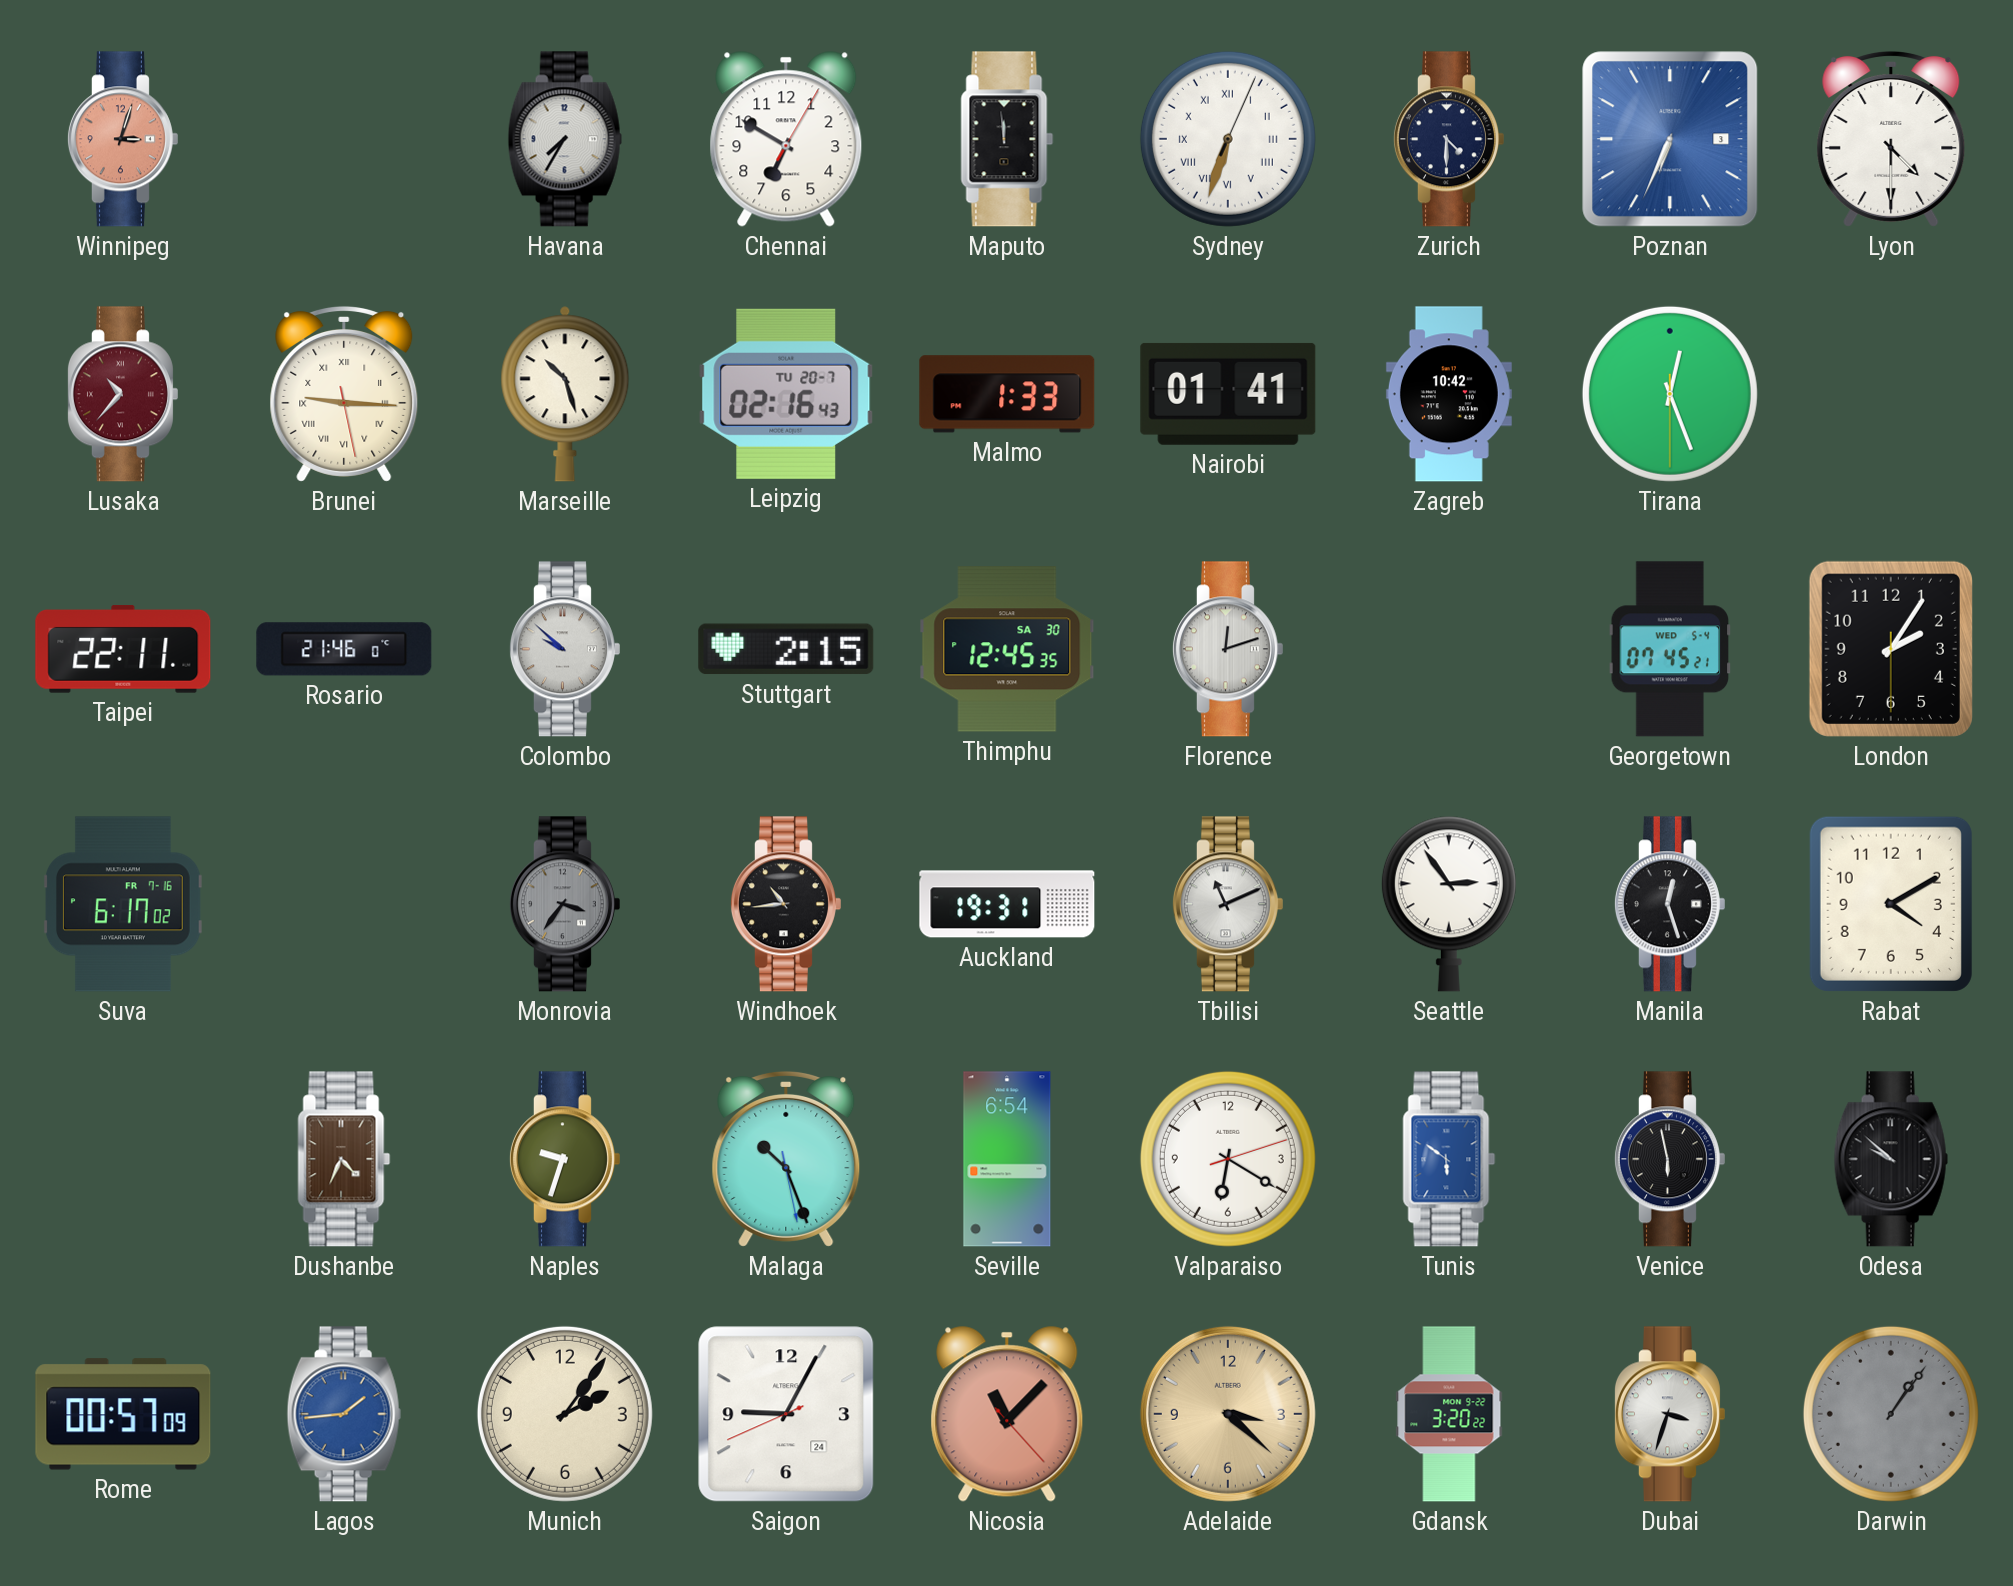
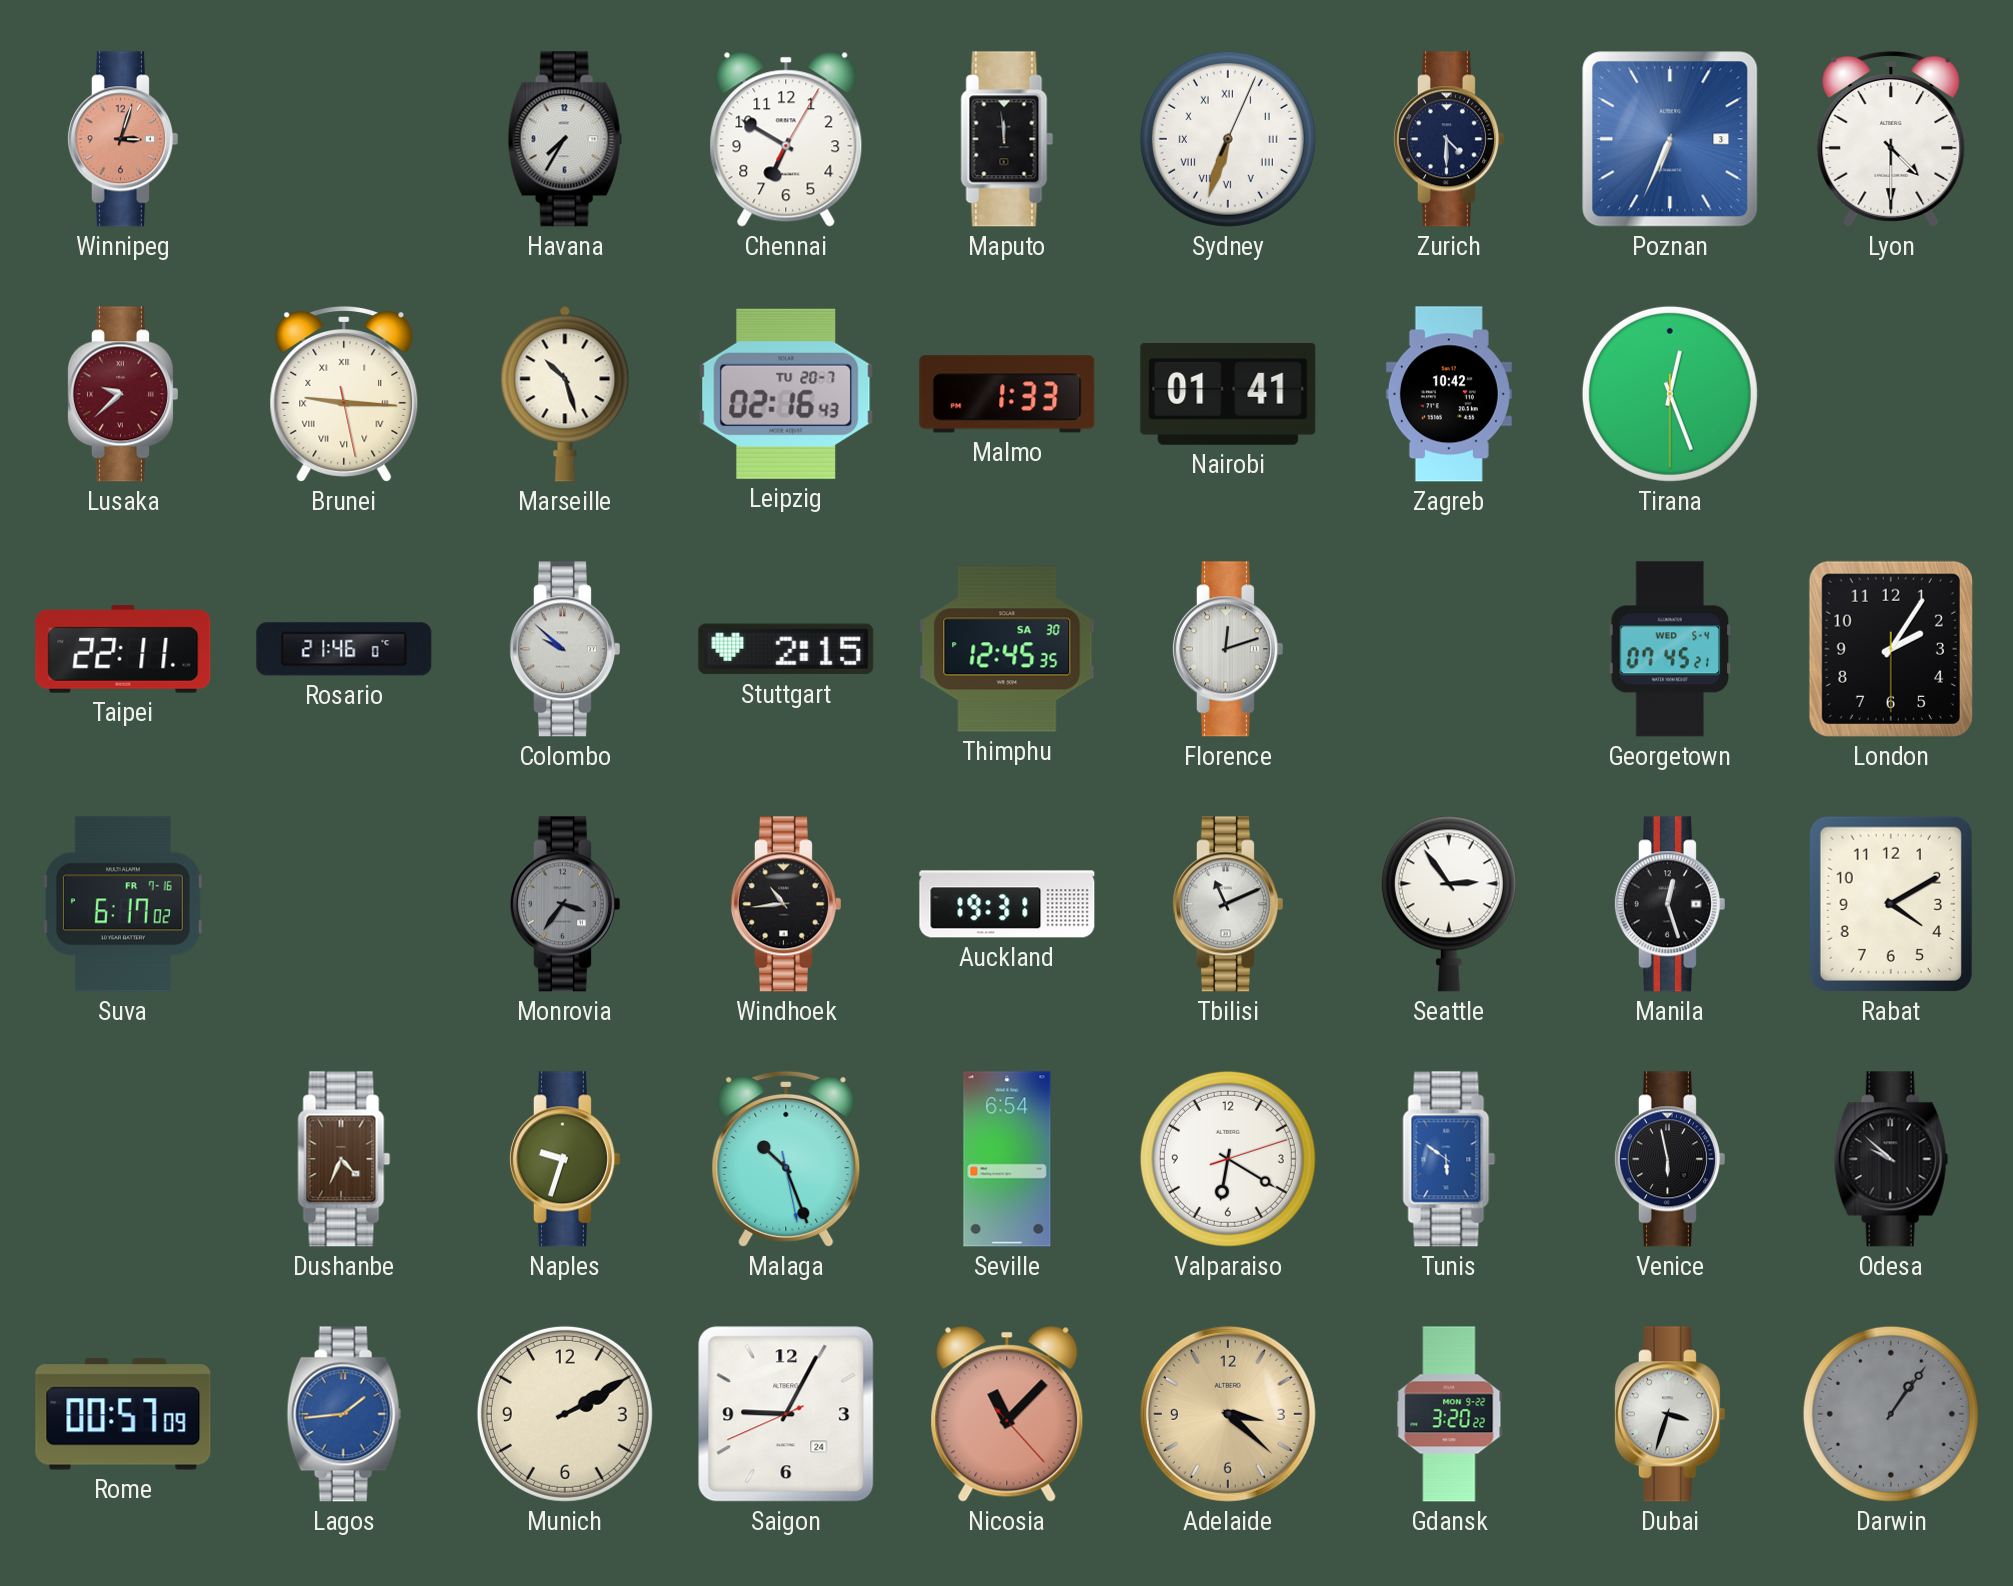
Lusaka: 10:37 -> 9:38
Munich: 2:06 -> 2:10
